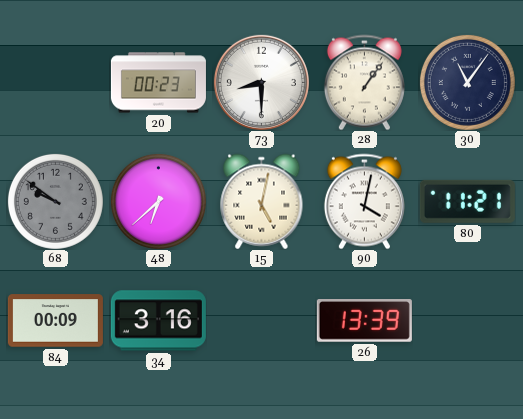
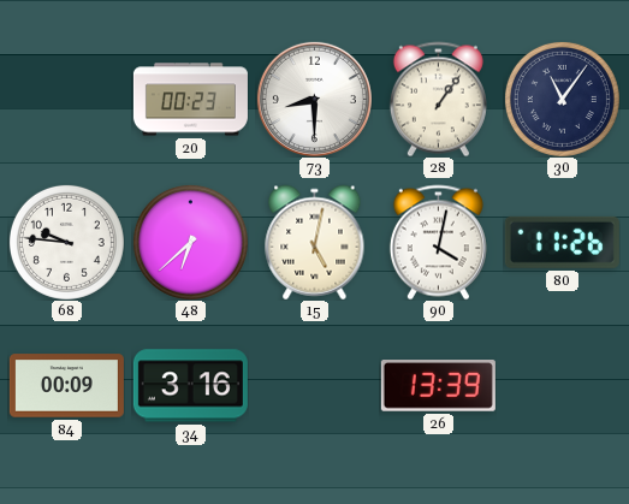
68: 9:51 -> 9:46
68 dial: grey -> white
80: 11:21 -> 11:26
